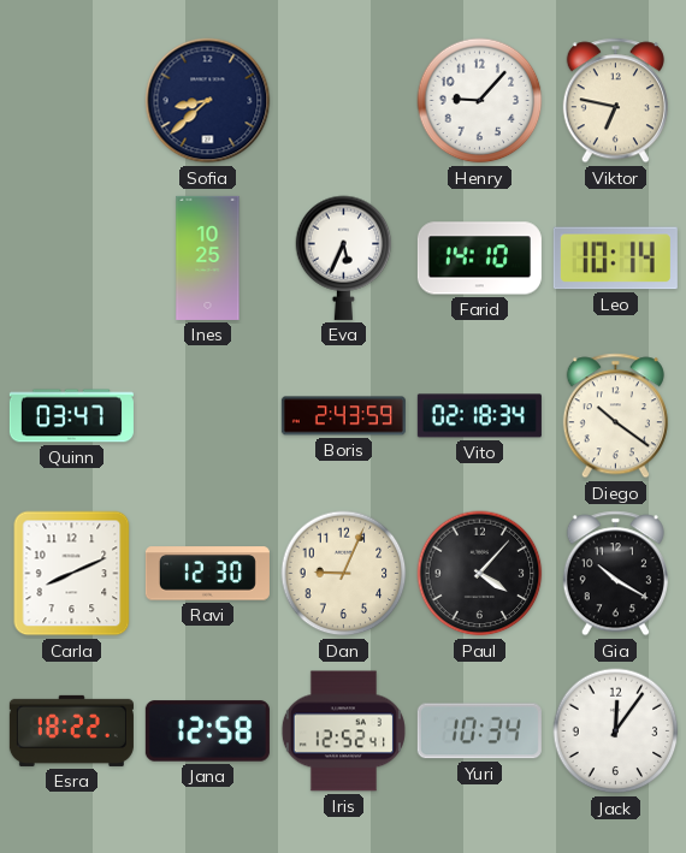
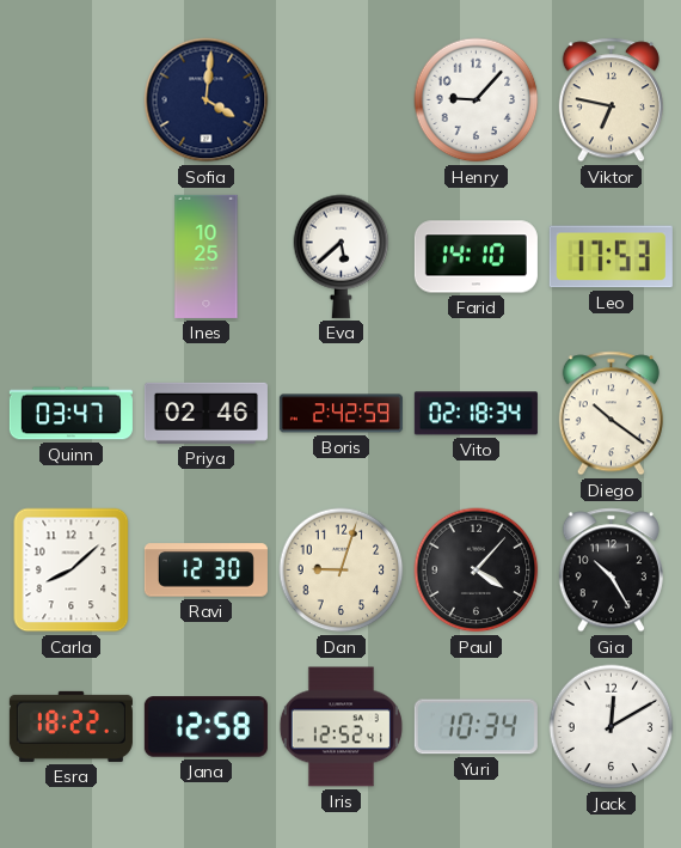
Sofia: 8:38 -> 4:01
Eva: 5:34 -> 5:38
Leo: 10:14 -> 17:53
Priya: none -> 02:46
Boris: 2:43 -> 2:42
Carla: 8:11 -> 8:08
Dan: 9:04 -> 9:03
Gia: 10:20 -> 10:25
Jack: 12:06 -> 12:10
